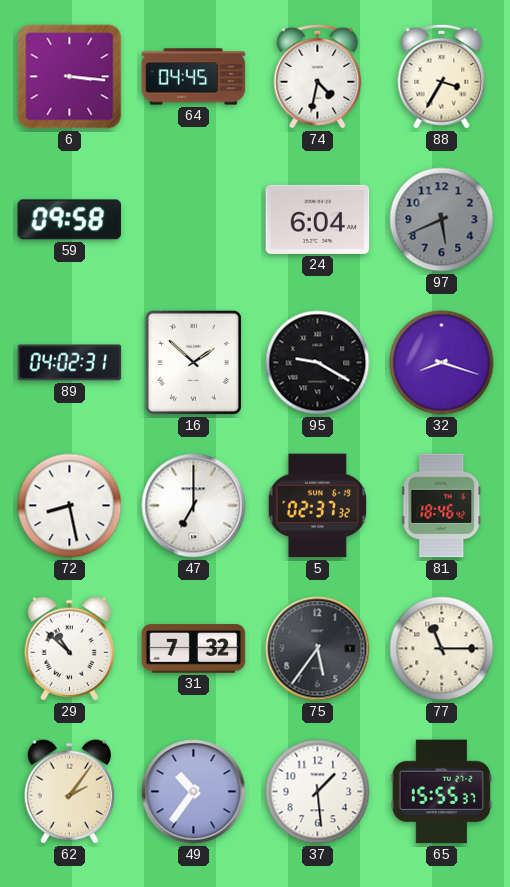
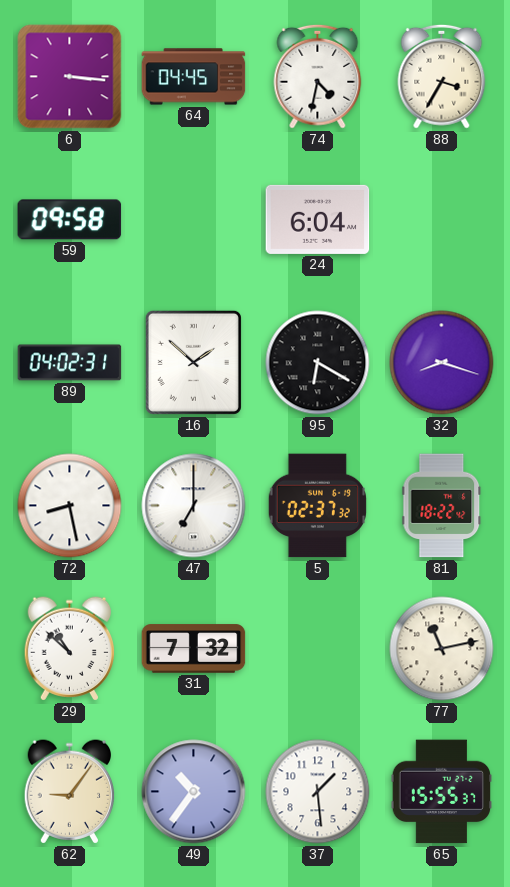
97: 5:41 -> none
95: 9:20 -> 6:20
81: 18:46 -> 18:22
75: 5:36 -> none
77: 11:15 -> 11:13
62: 2:06 -> 9:06
